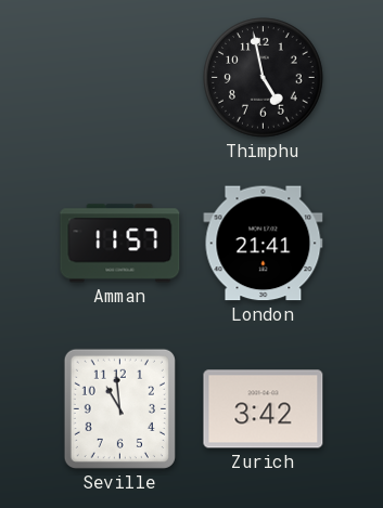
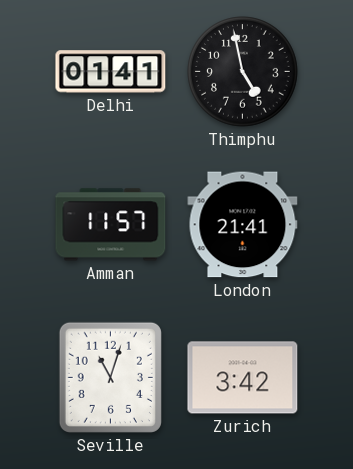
Delhi: none -> 01:41
Seville: 10:59 -> 11:03
